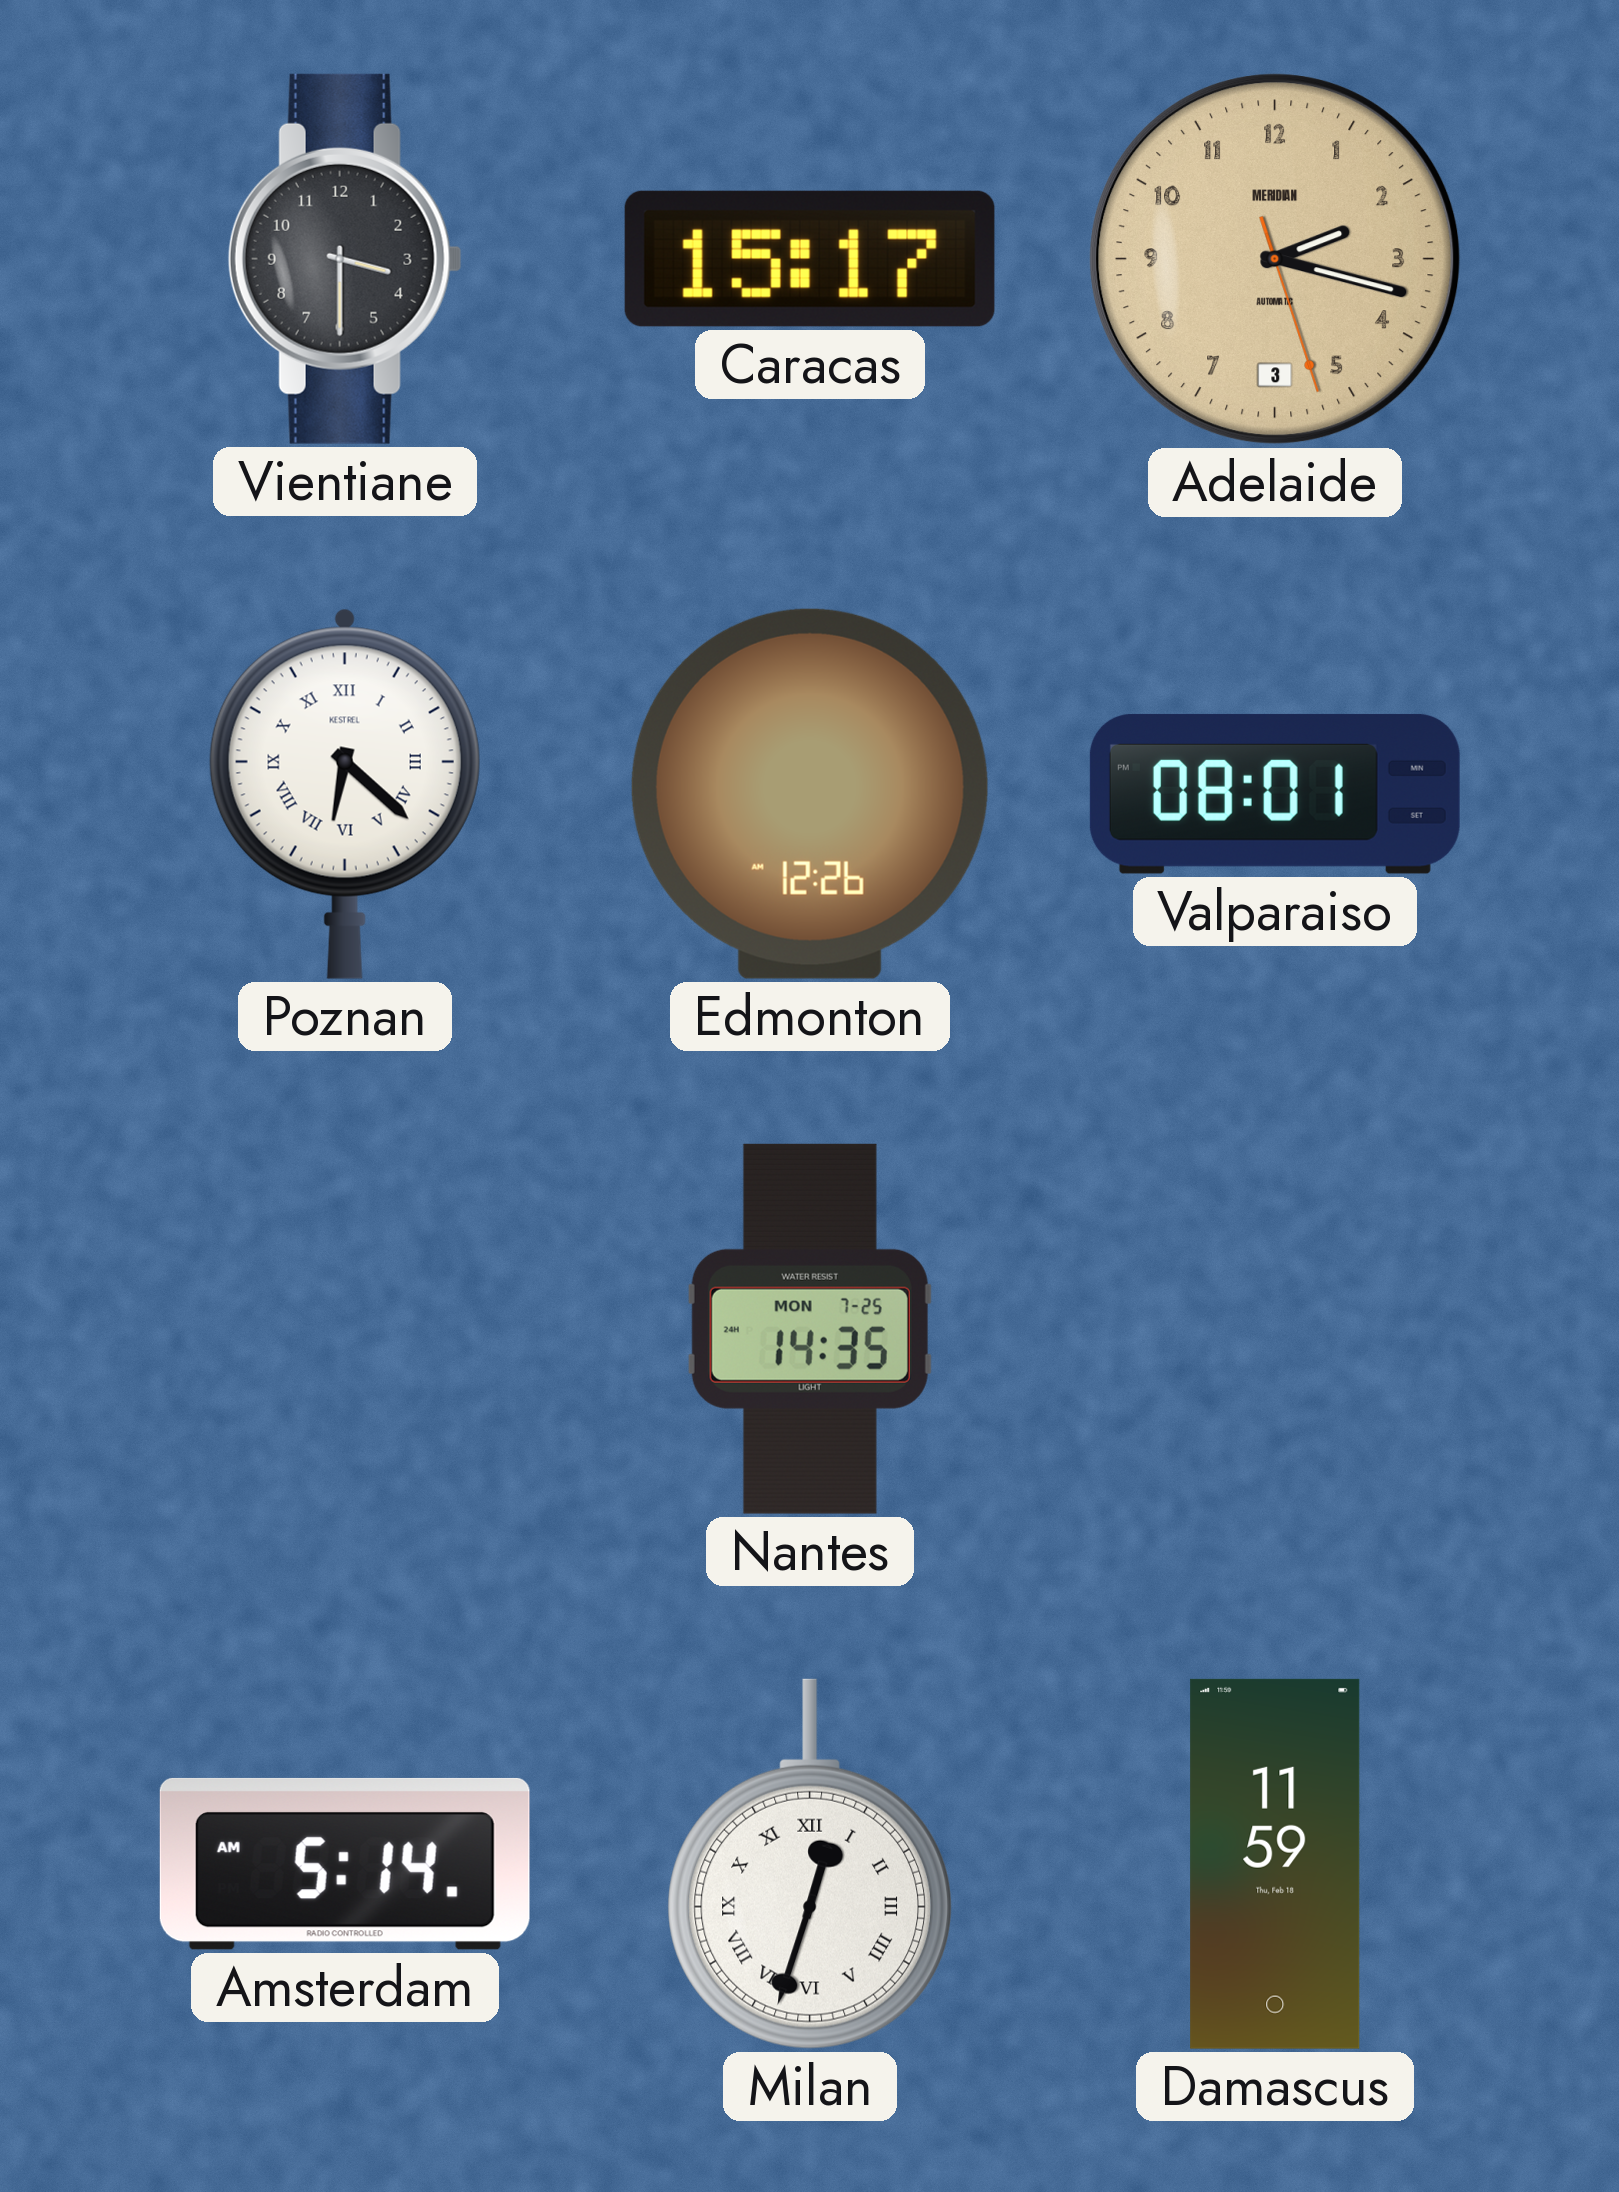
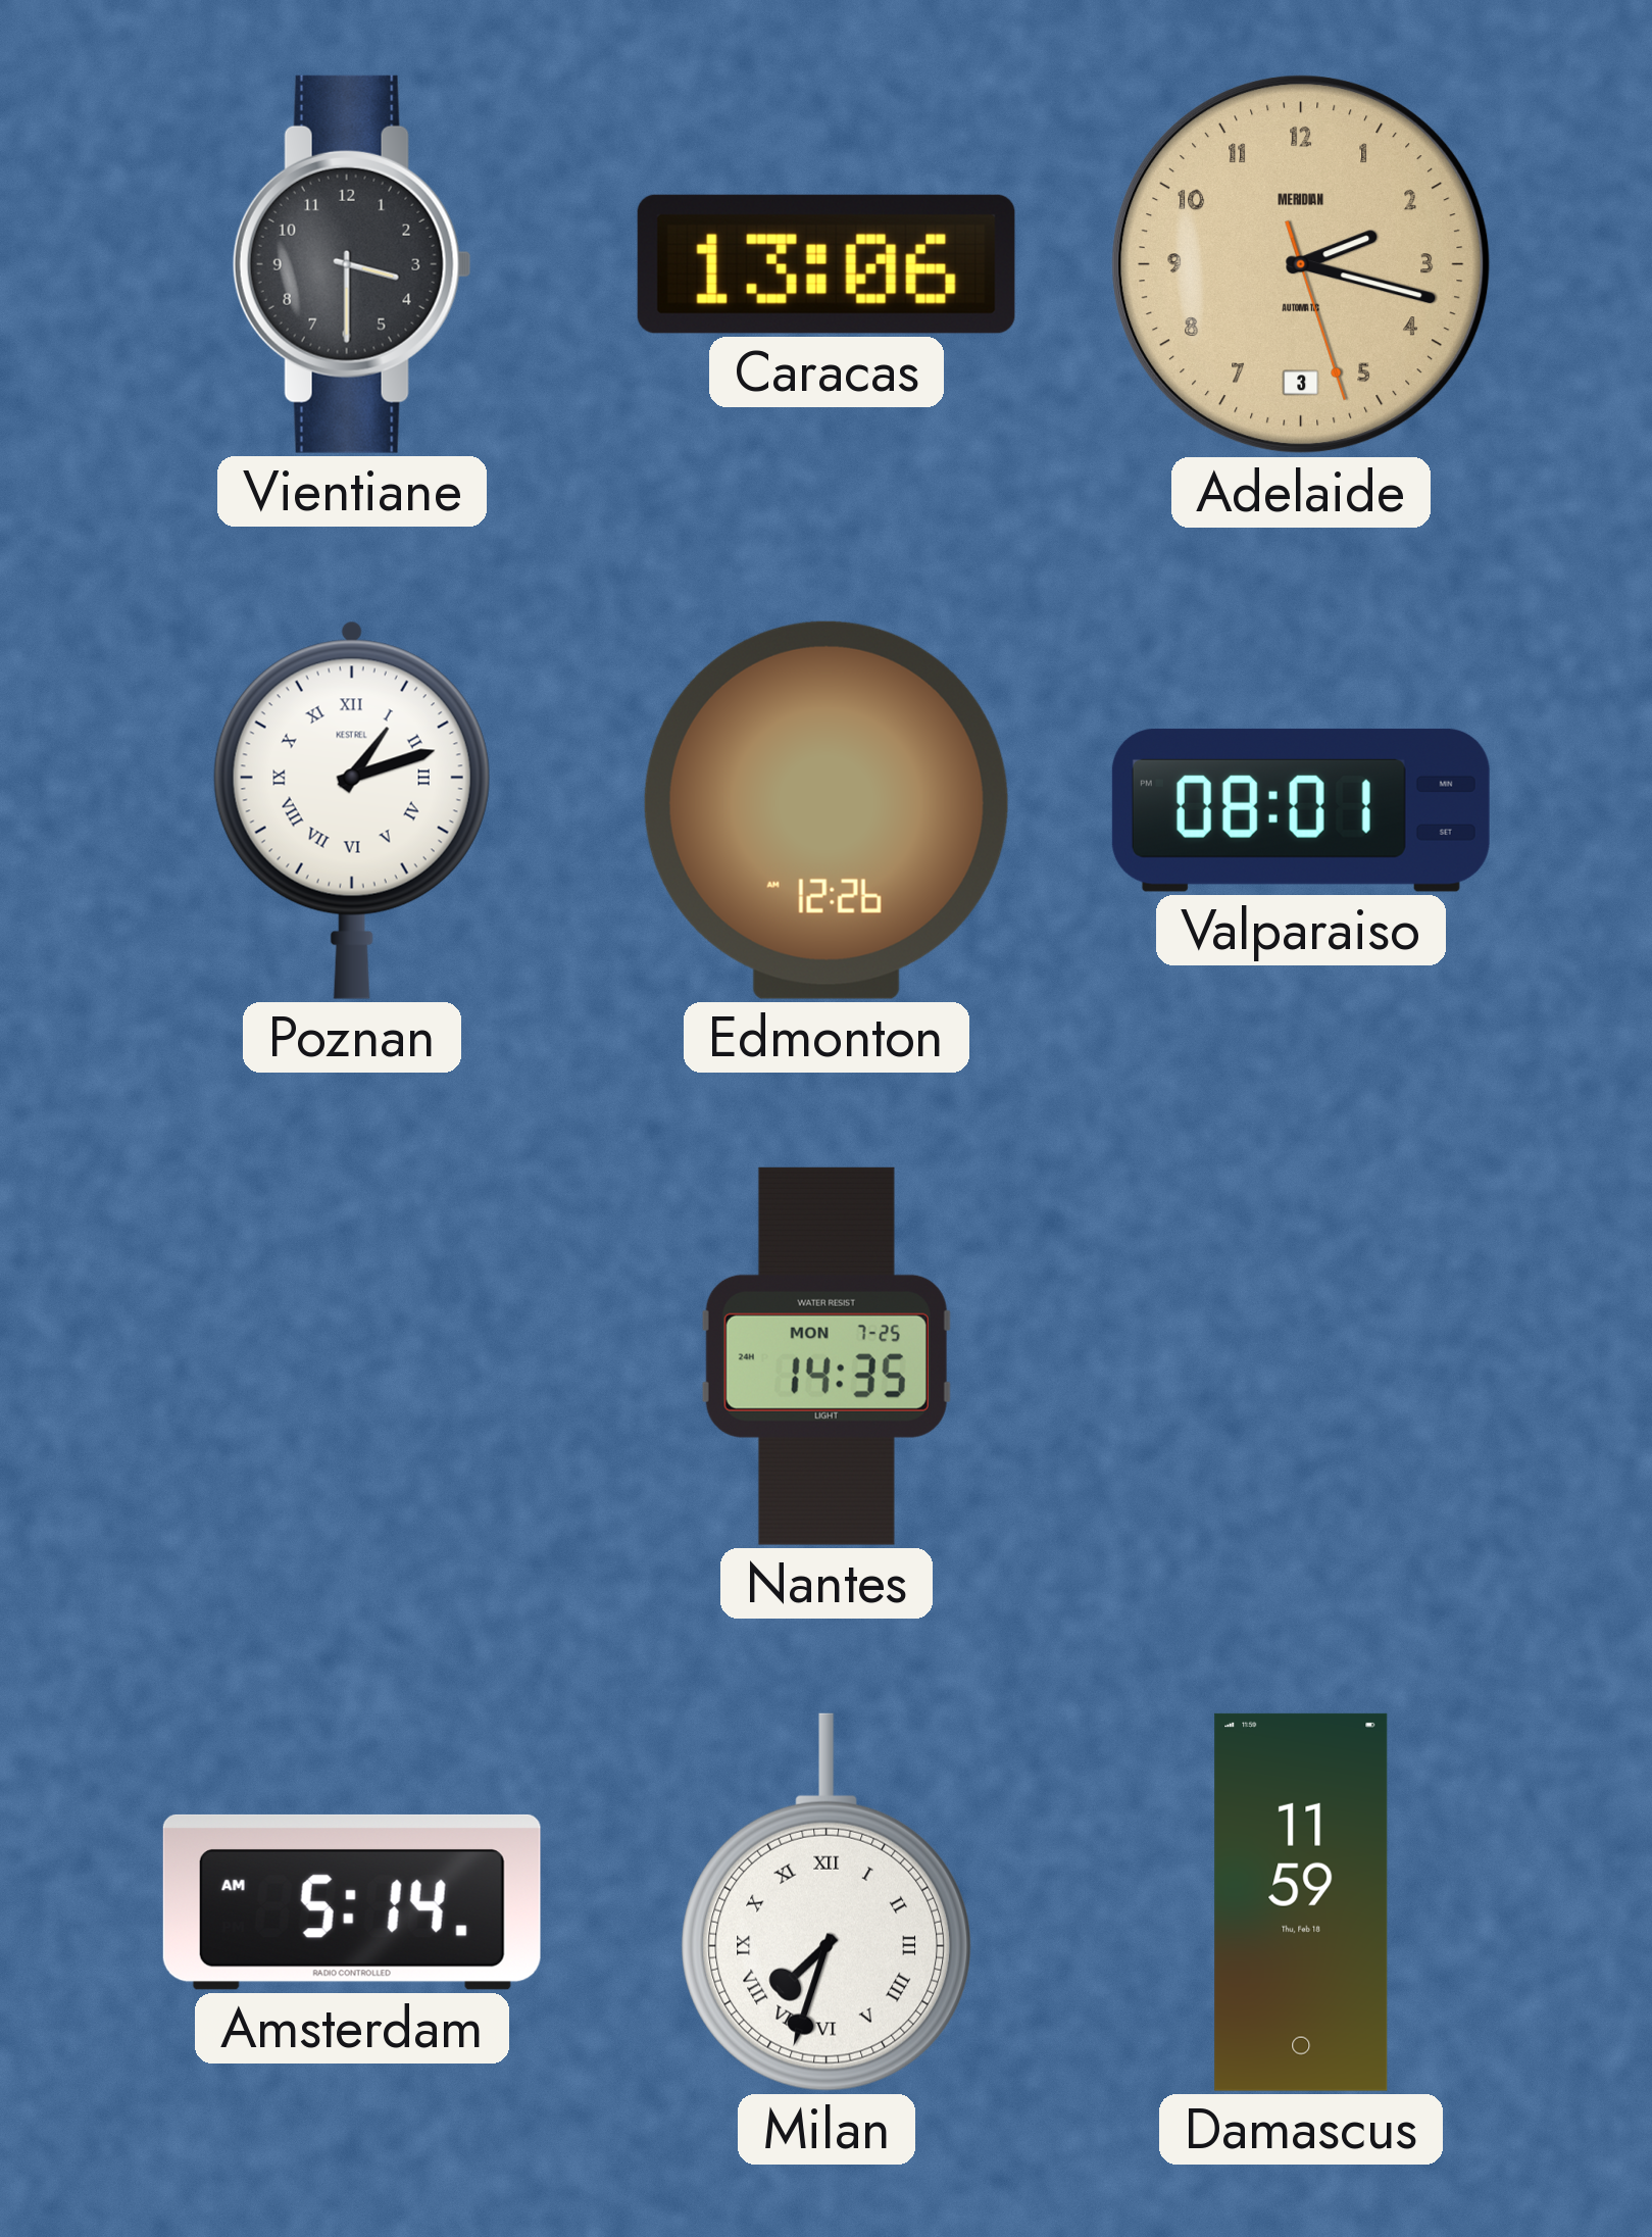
Caracas: 15:17 -> 13:06
Poznan: 6:22 -> 1:12
Milan: 12:33 -> 7:33
